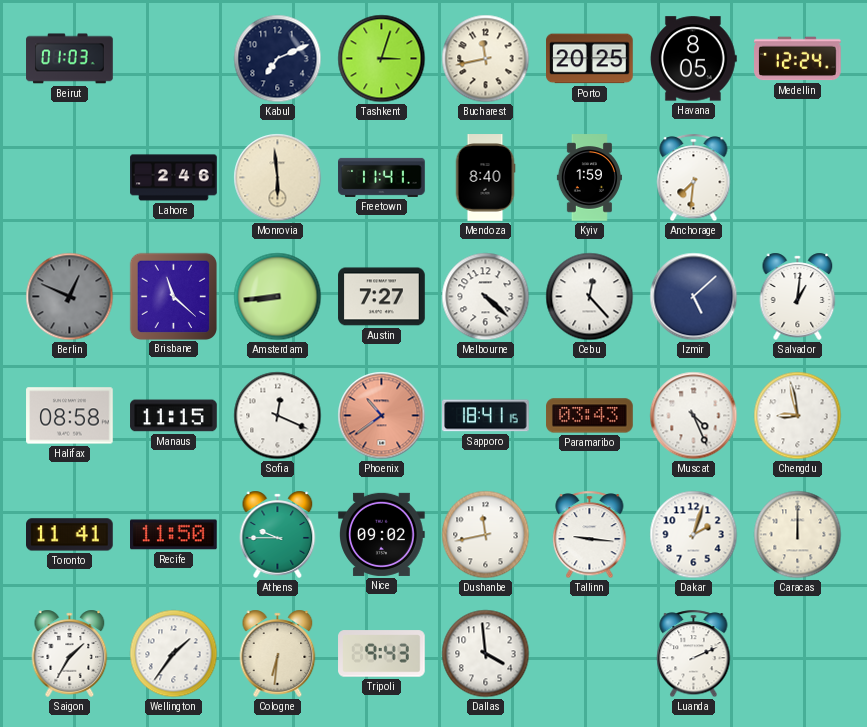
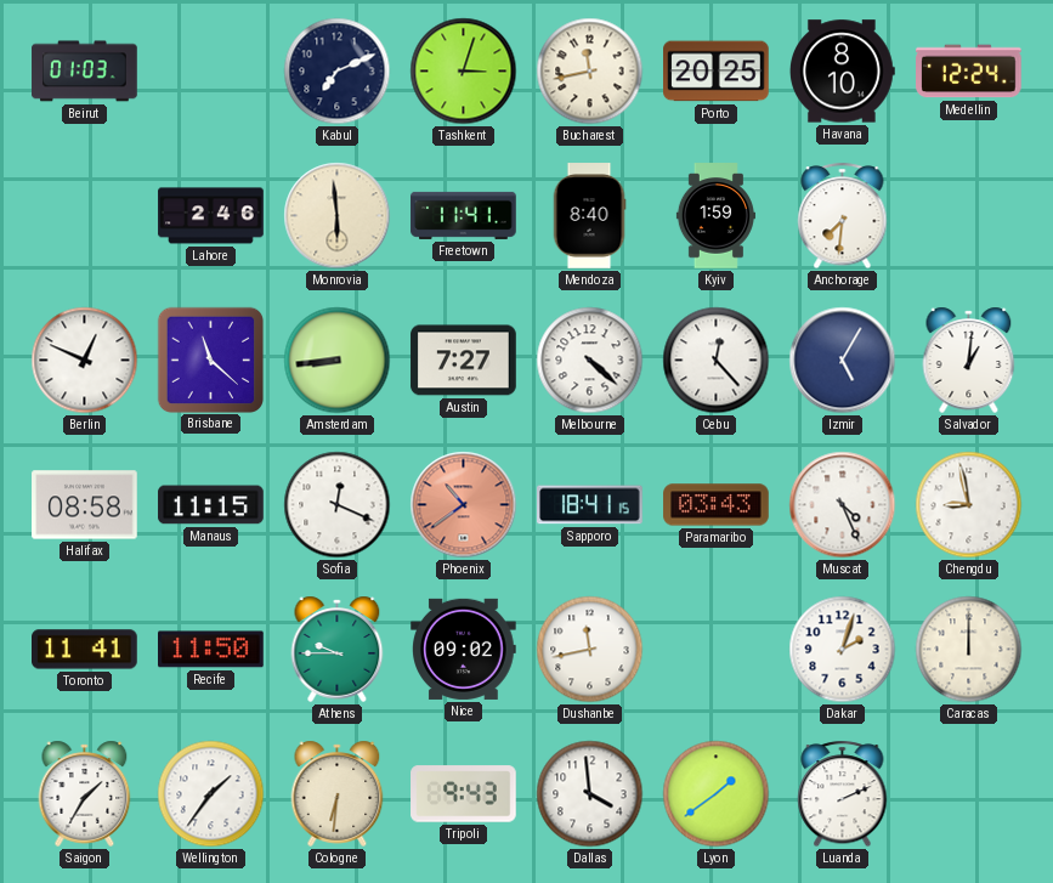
Havana: 8:05 -> 8:10
Berlin dial: grey -> white
Izmir: 5:08 -> 5:05
Tallinn: 9:16 -> none
Lyon: none -> 1:39
